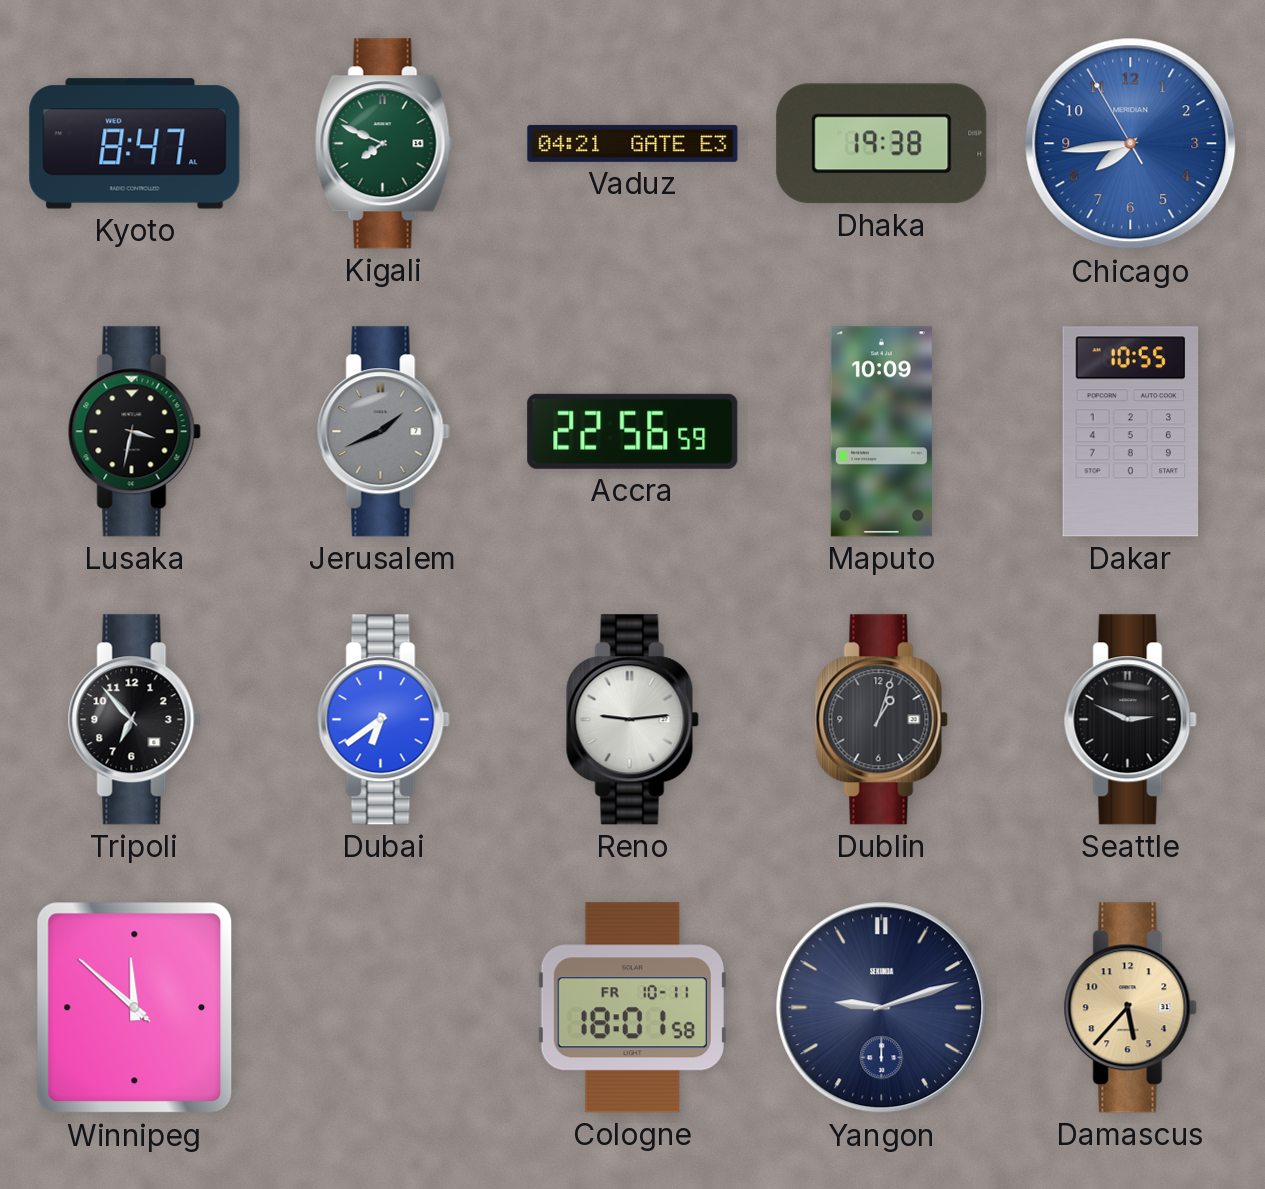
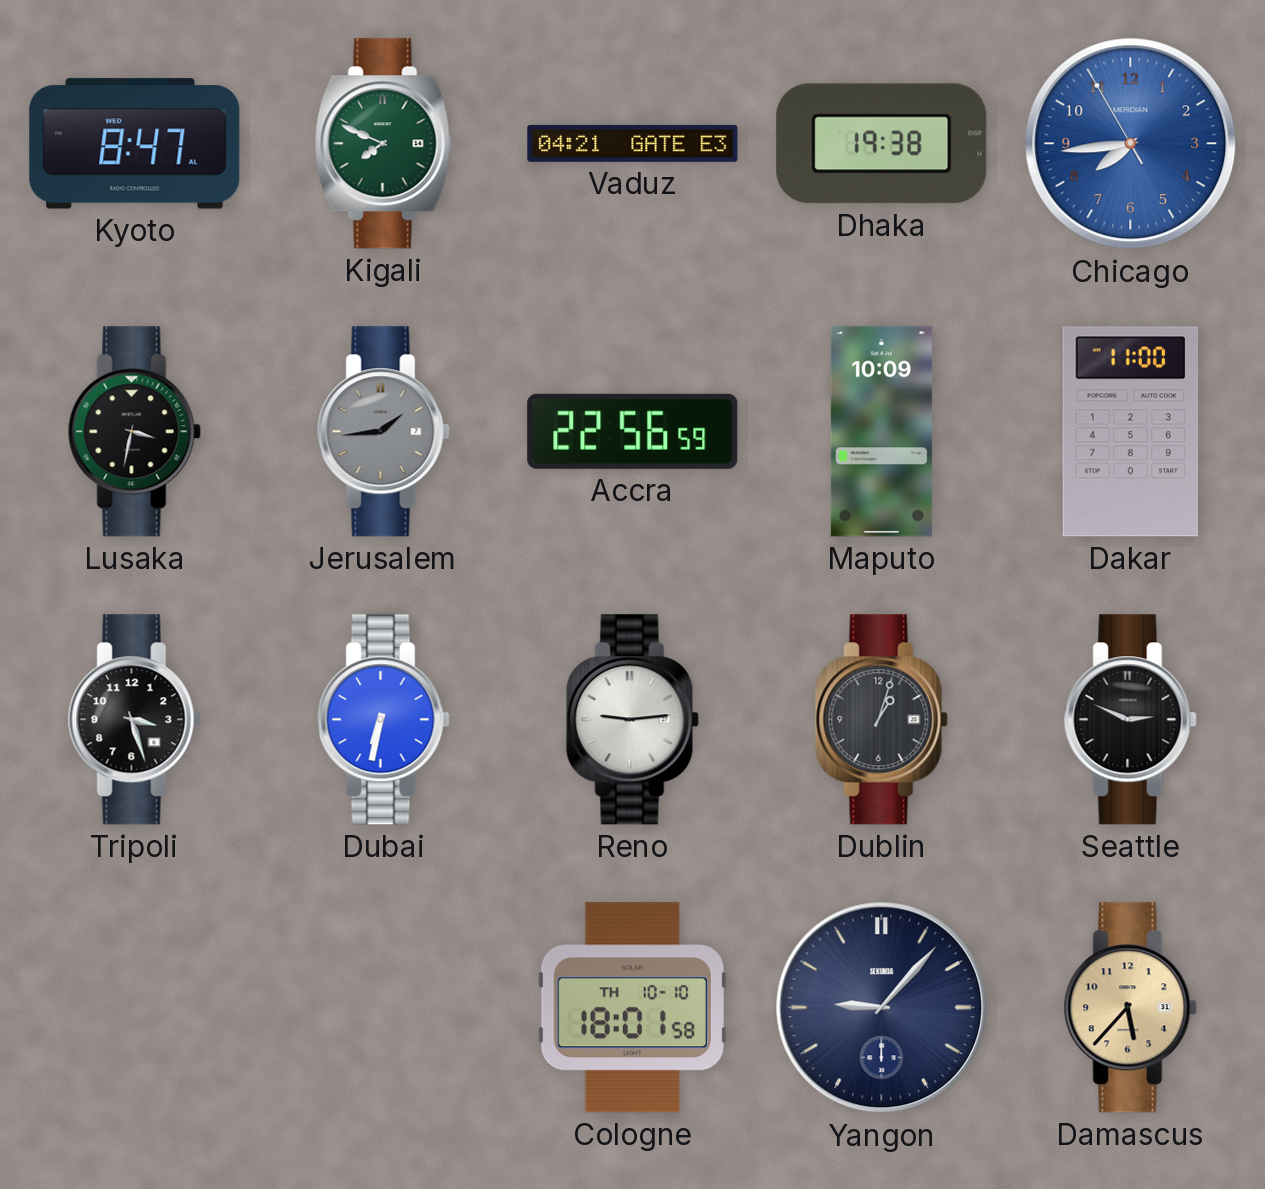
Jerusalem: 1:41 -> 1:44
Dakar: 10:55 -> 11:00
Tripoli: 6:53 -> 3:27
Dubai: 6:39 -> 6:32
Winnipeg: 11:51 -> none
Cologne date: FR 10-11 -> TH 10-10
Yangon: 9:12 -> 9:07
